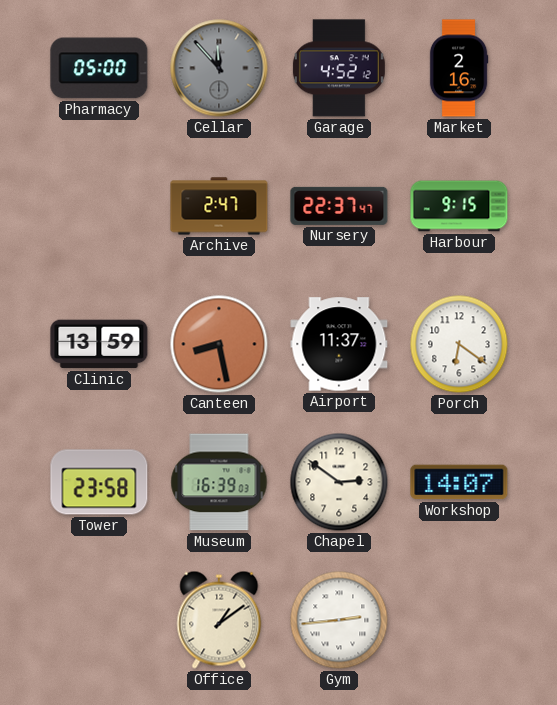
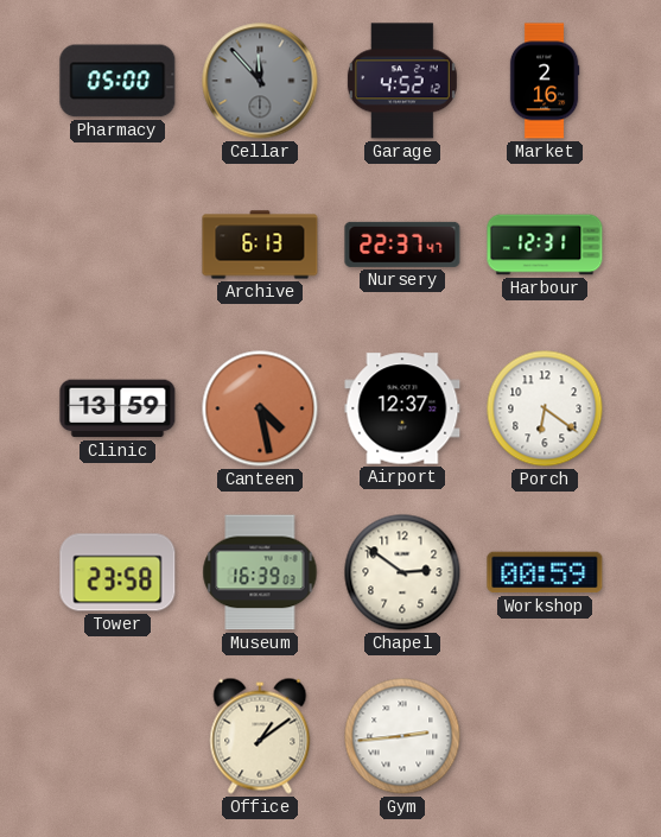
Archive: 2:47 -> 6:13
Harbour: 9:15 -> 12:31
Canteen: 8:28 -> 4:28
Airport: 11:37 -> 12:37
Workshop: 14:07 -> 00:59
